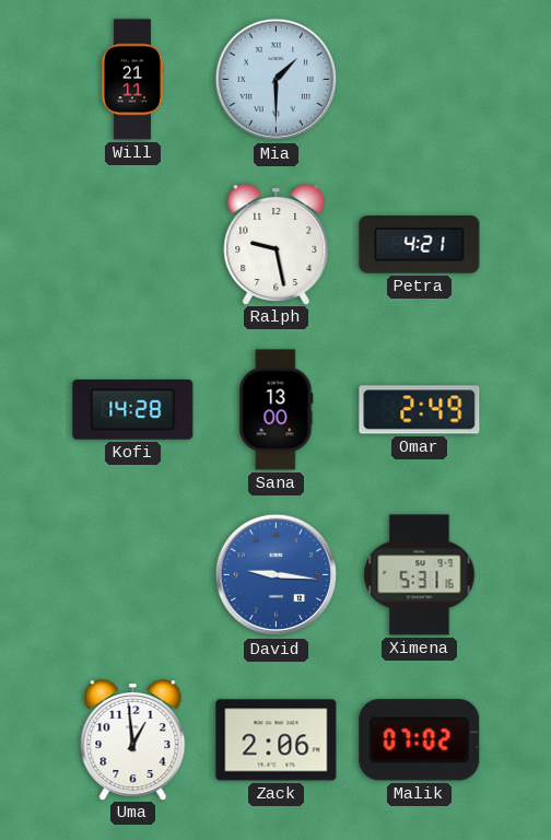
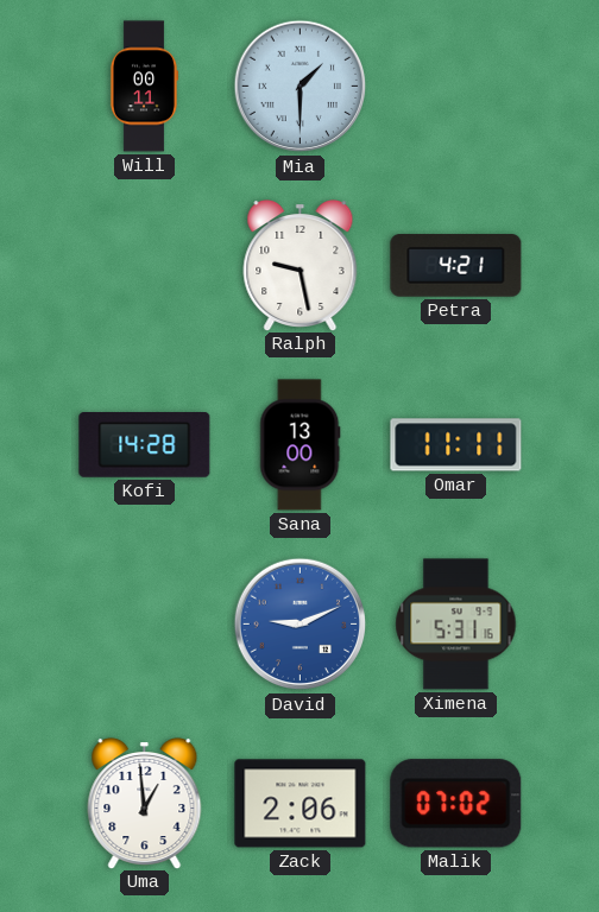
Will: 21:11 -> 00:11
Omar: 2:49 -> 11:11
David: 9:16 -> 9:11
